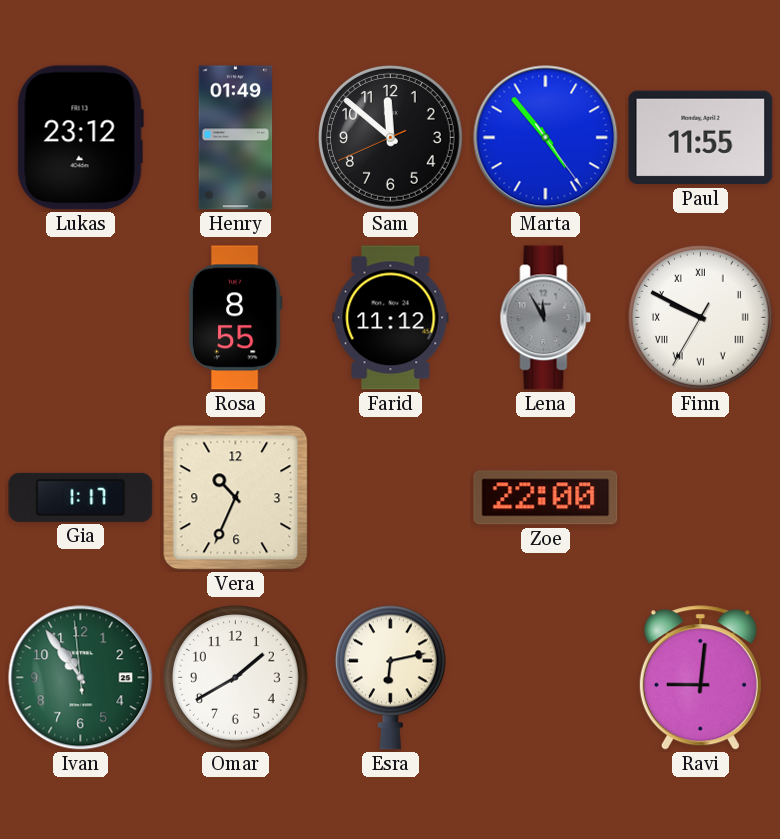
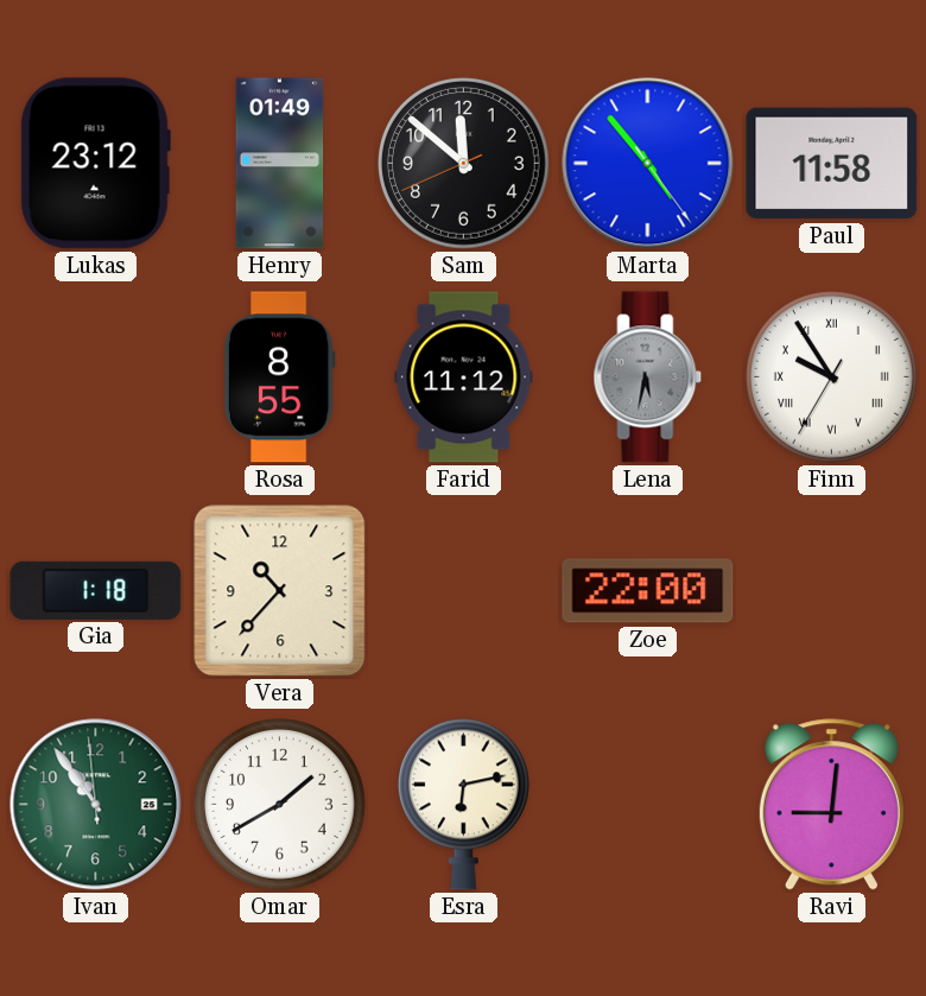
Paul: 11:55 -> 11:58
Lena: 11:55 -> 5:32
Finn: 9:49 -> 9:54
Gia: 1:17 -> 1:18
Vera: 10:34 -> 10:37
